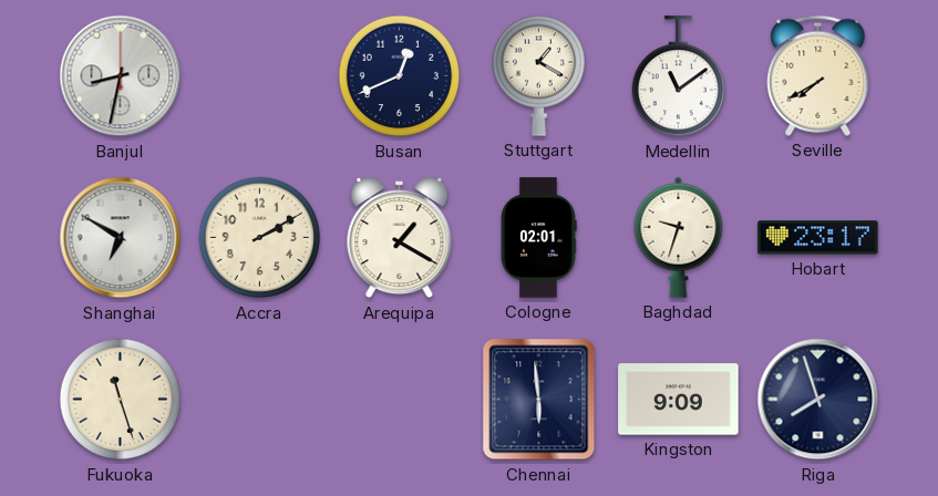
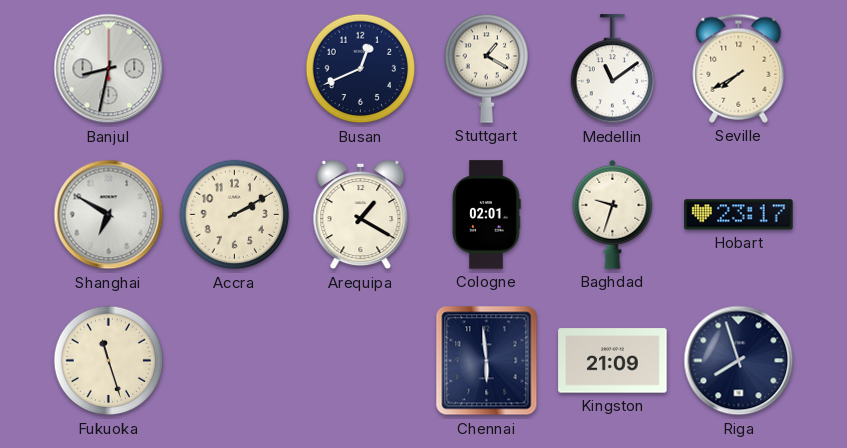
Kingston: 9:09 -> 21:09
